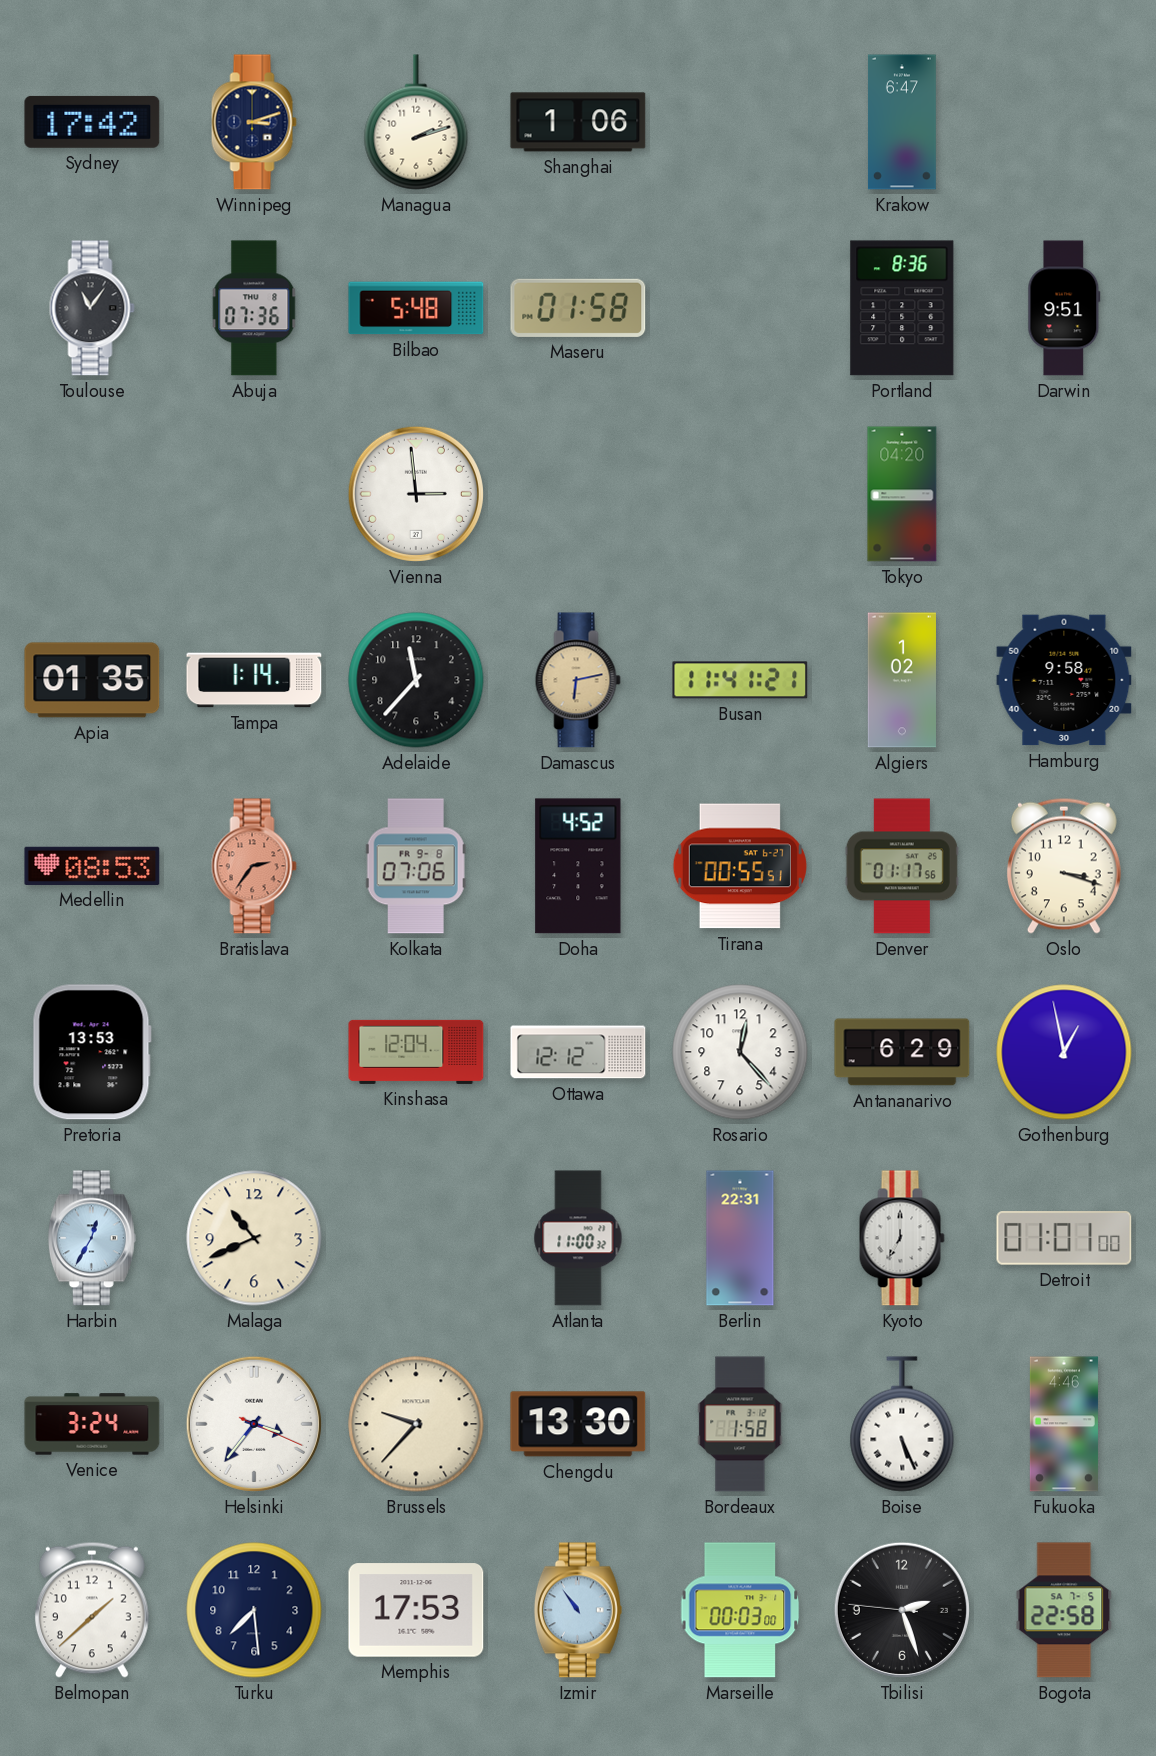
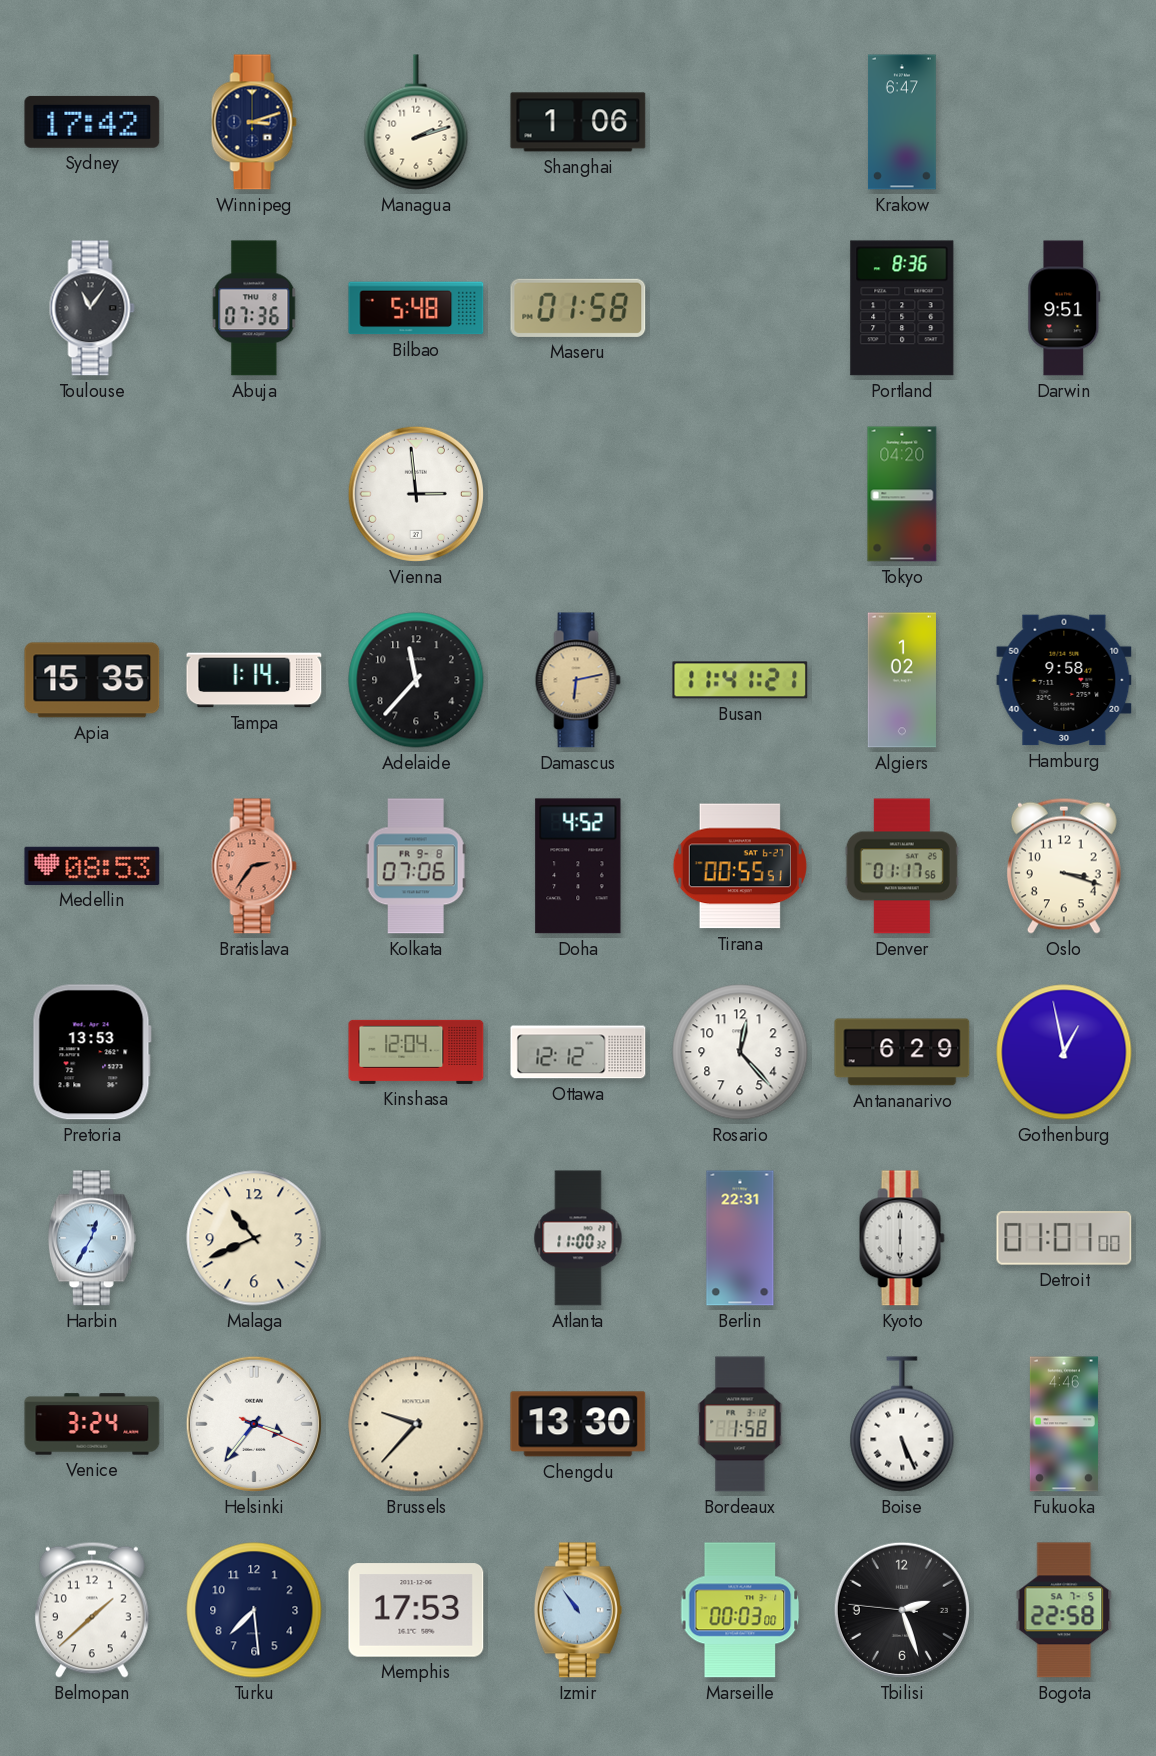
Apia: 01:35 -> 15:35
Kyoto: 7:00 -> 6:00
